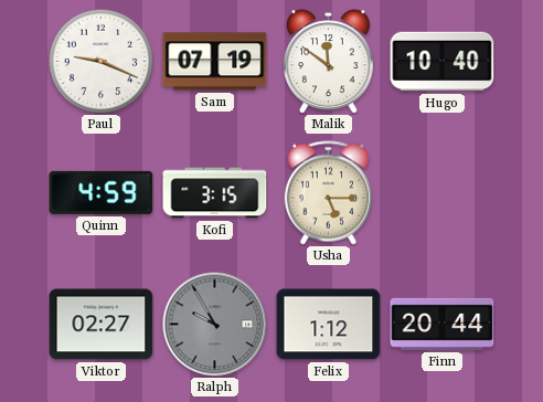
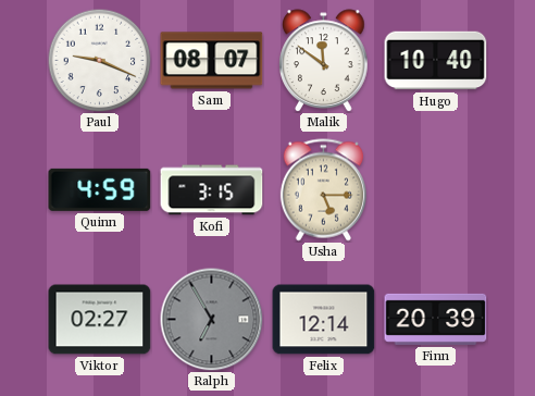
Sam: 07:19 -> 08:07
Ralph: 9:55 -> 6:55
Felix: 1:12 -> 12:14
Finn: 20:44 -> 20:39
